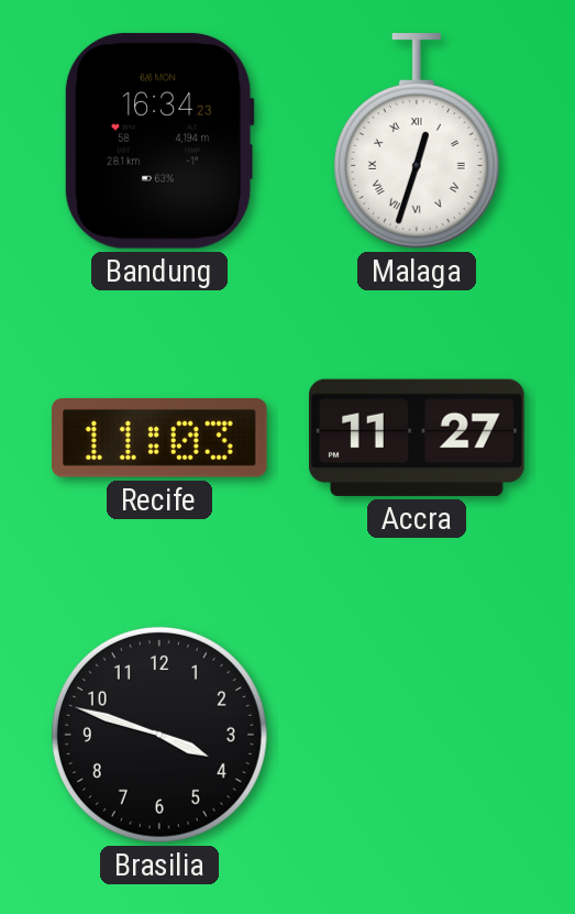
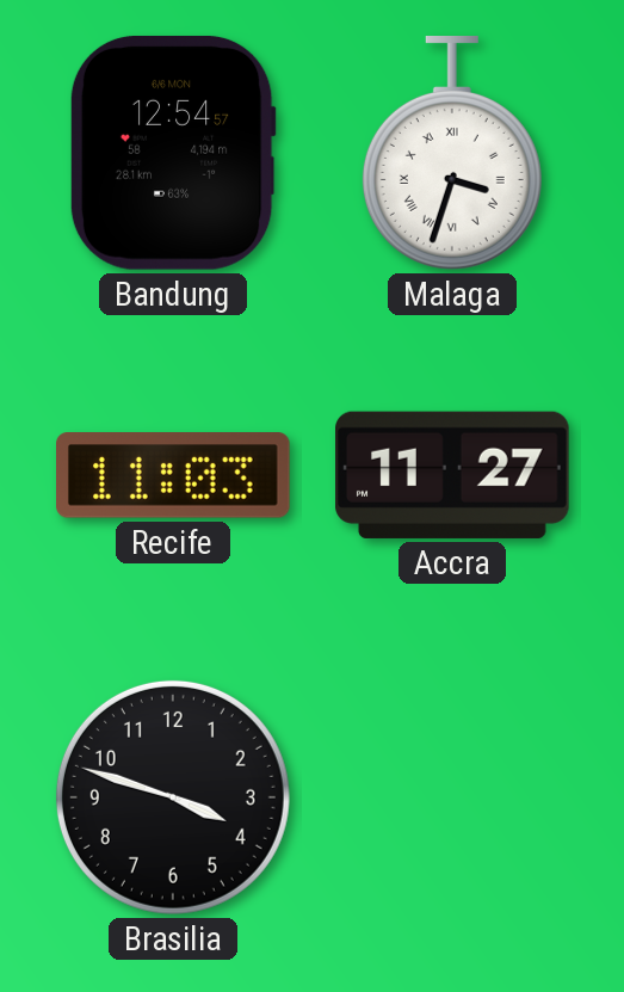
Bandung: 16:34 -> 12:54
Malaga: 12:33 -> 3:33
